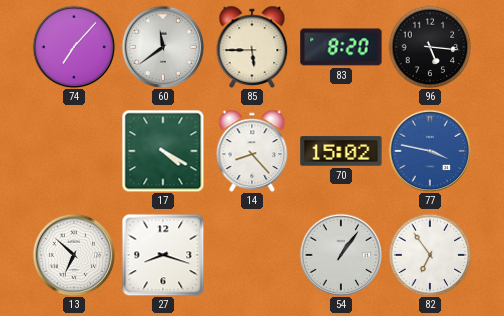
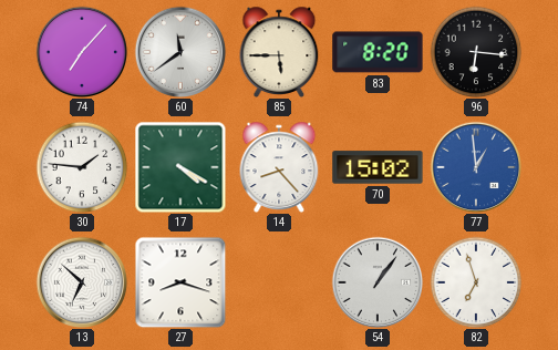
96: 5:16 -> 6:16
30: none -> 1:46
77: 3:47 -> 12:59
82: 6:54 -> 6:57
